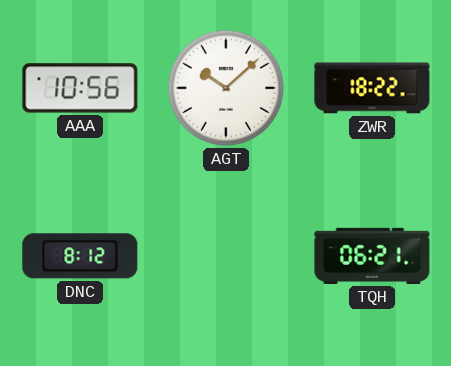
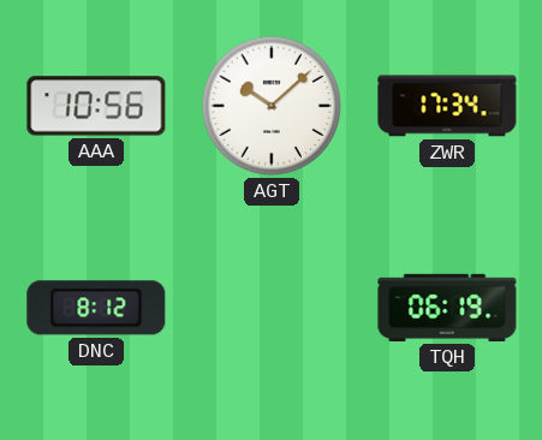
ZWR: 18:22 -> 17:34
TQH: 06:21 -> 06:19
